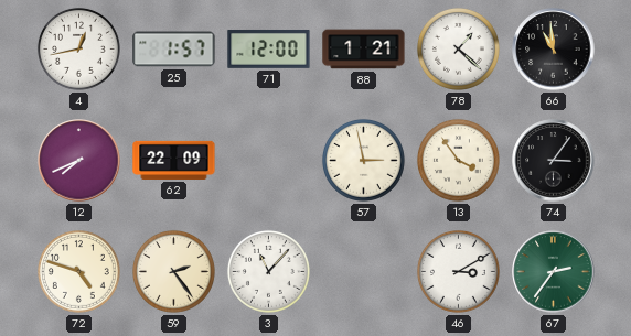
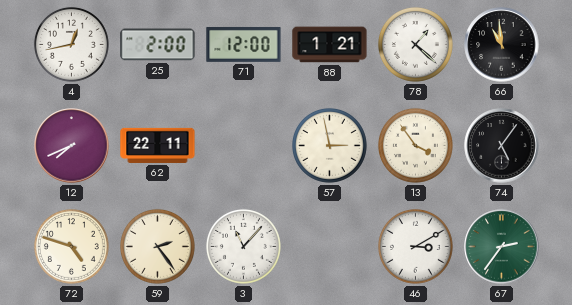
25: 1:57 -> 2:00
62: 22:09 -> 22:11
74: 3:06 -> 5:06
